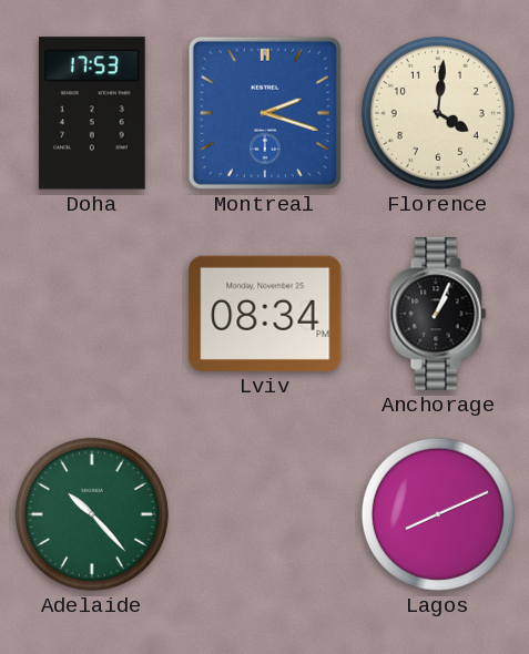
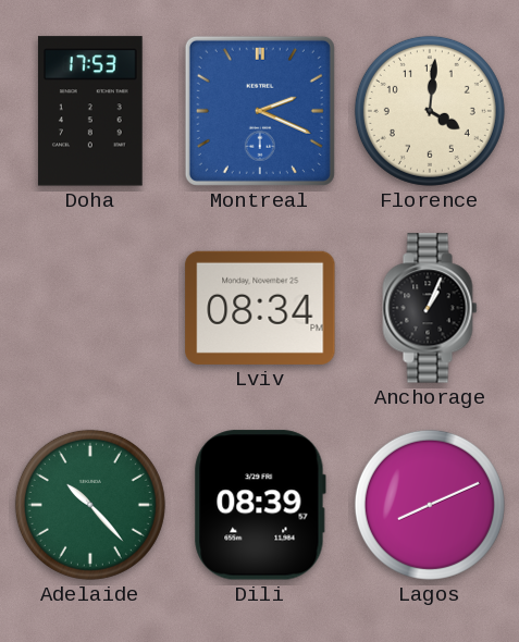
Montreal: 2:18 -> 2:19
Dili: none -> 08:39
